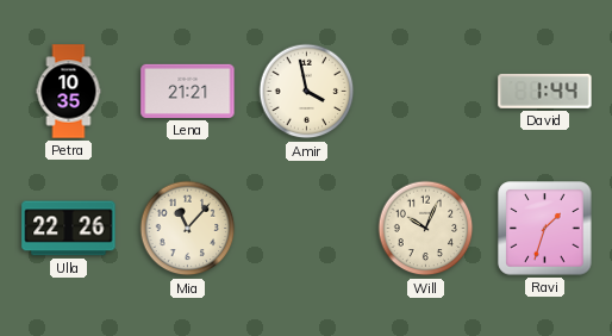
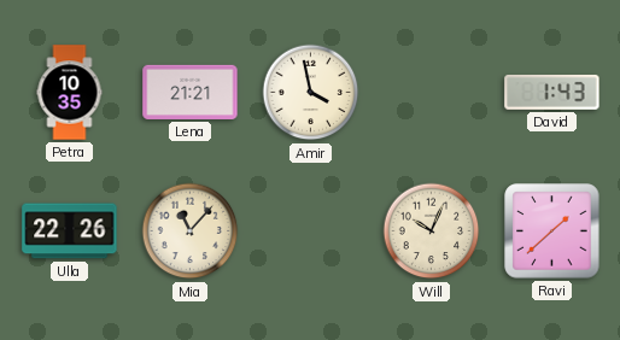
David: 1:44 -> 1:43
Ravi: 1:33 -> 1:38
